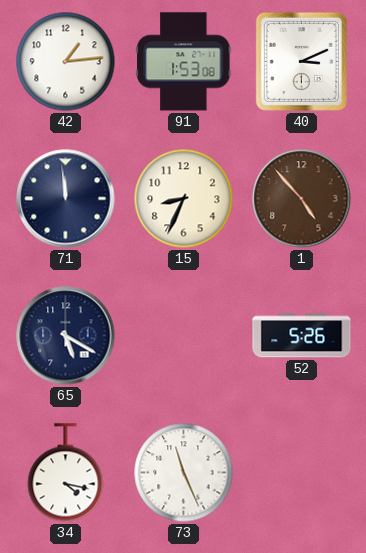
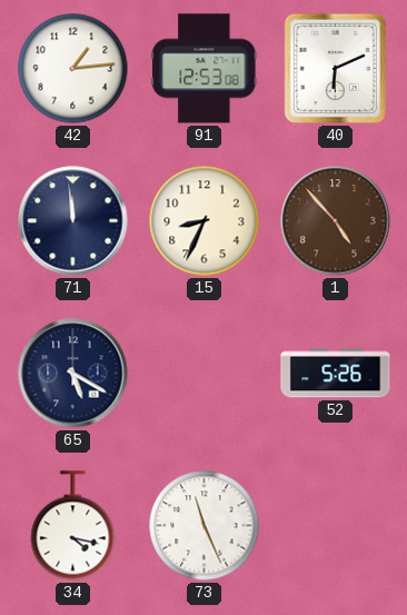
91: 1:53 -> 12:53
40: 3:11 -> 6:11
